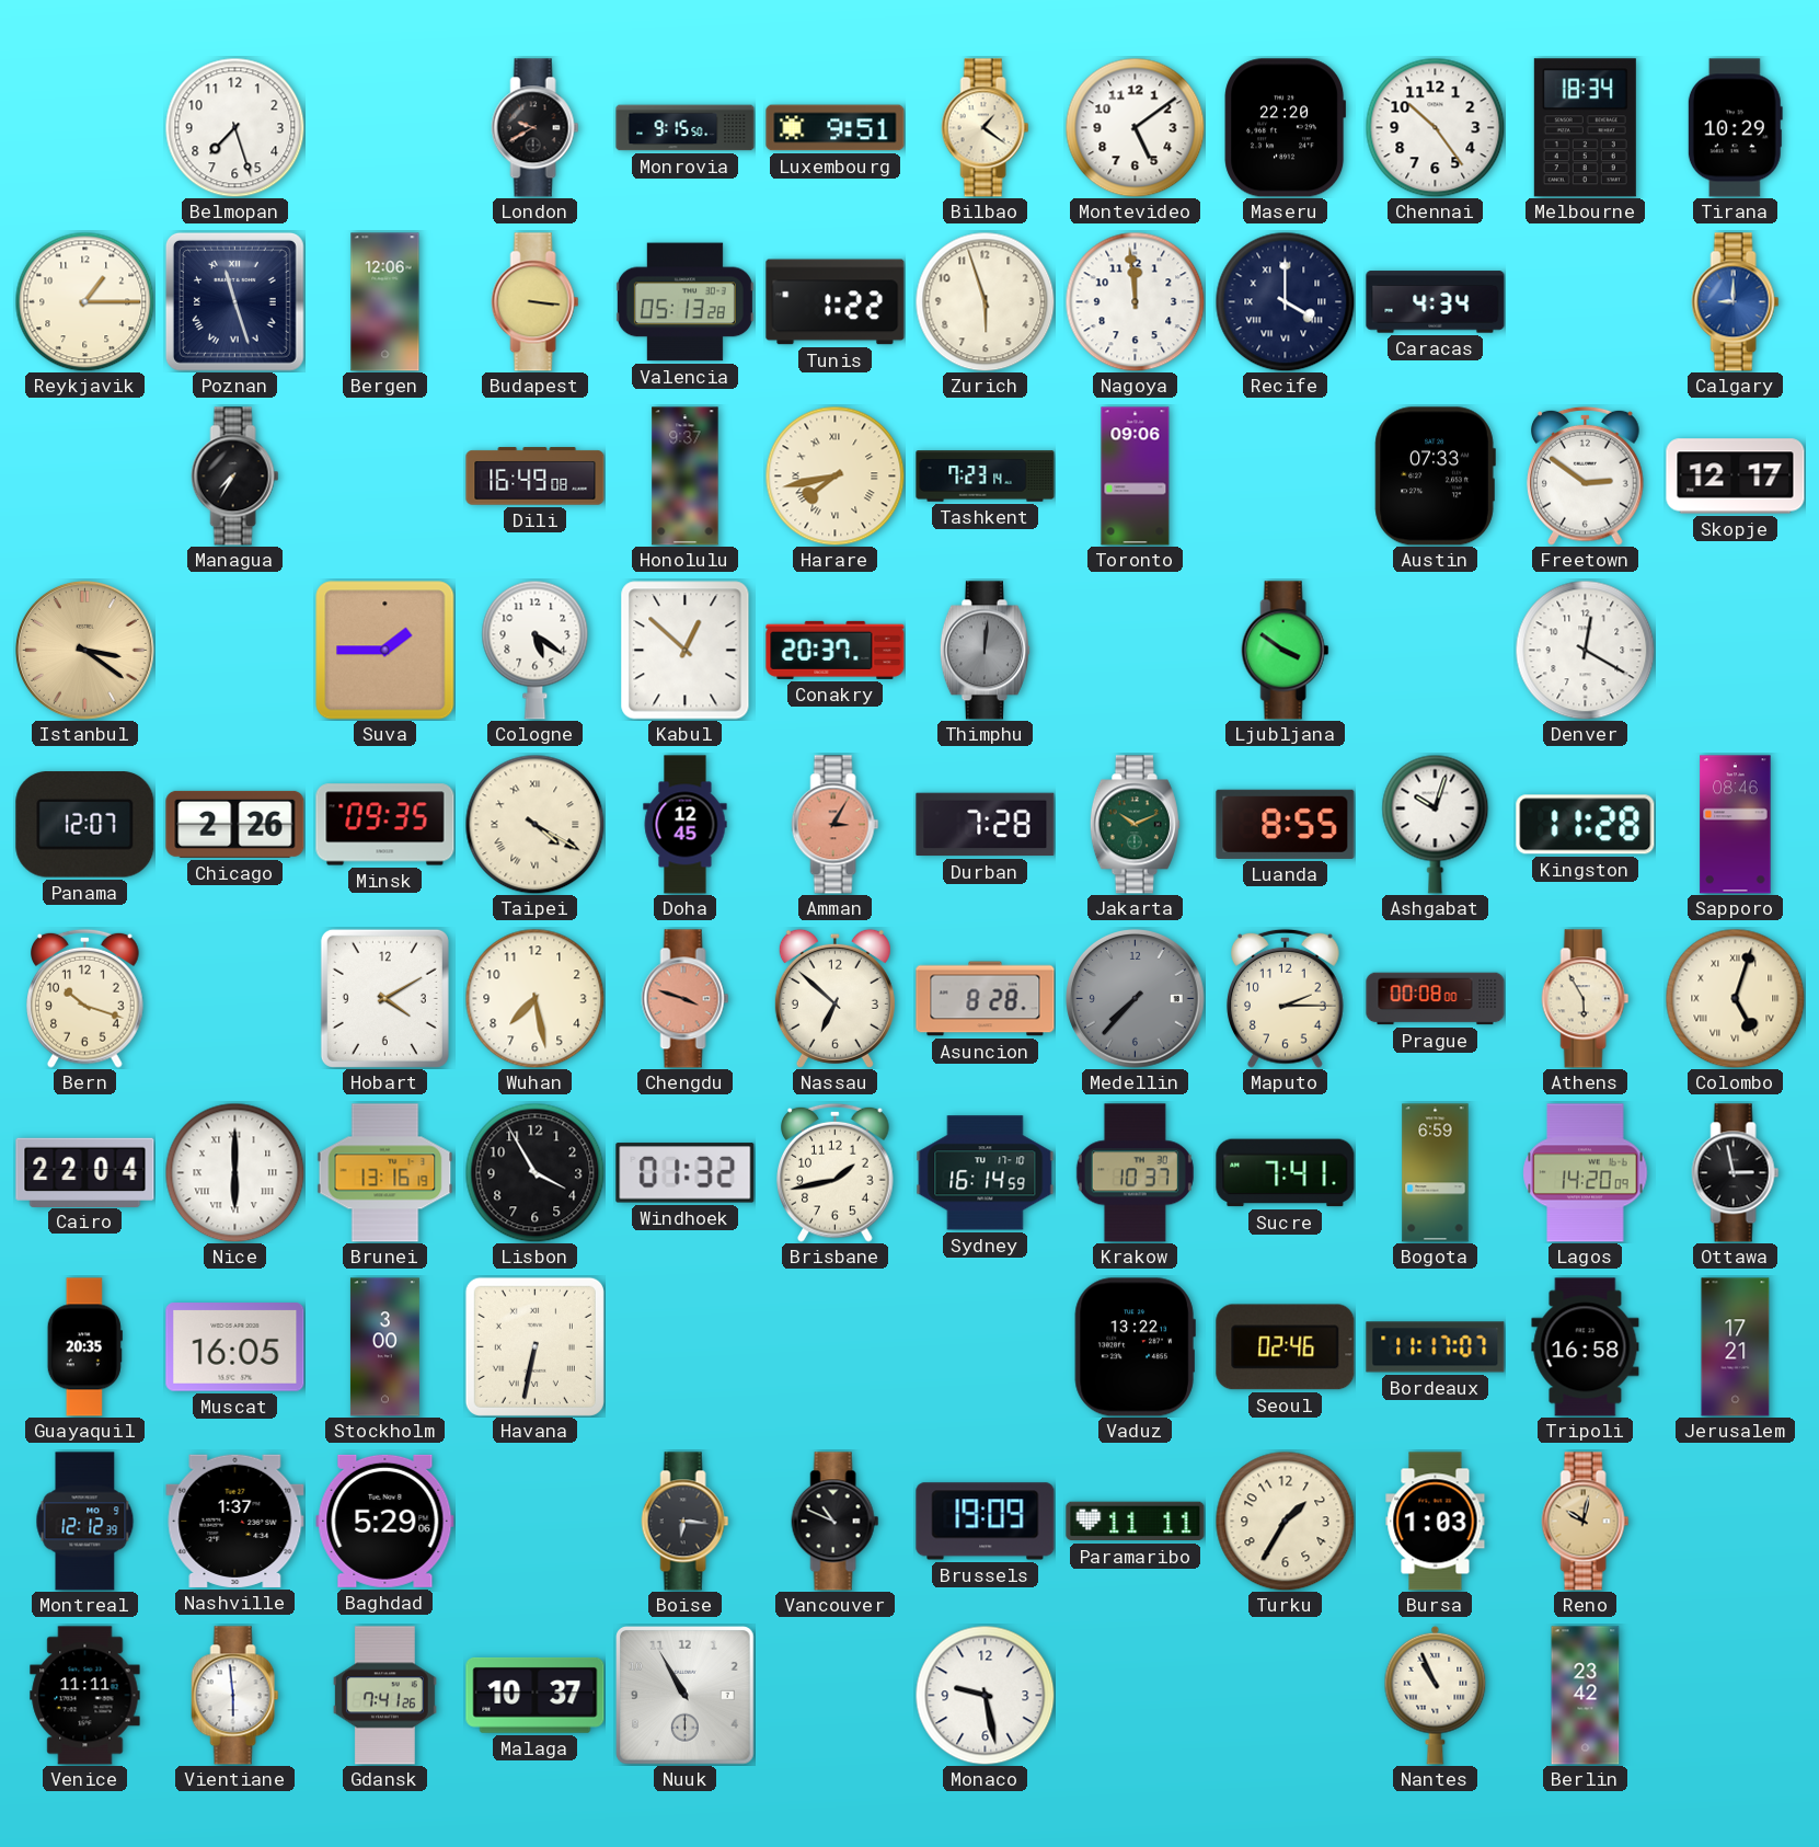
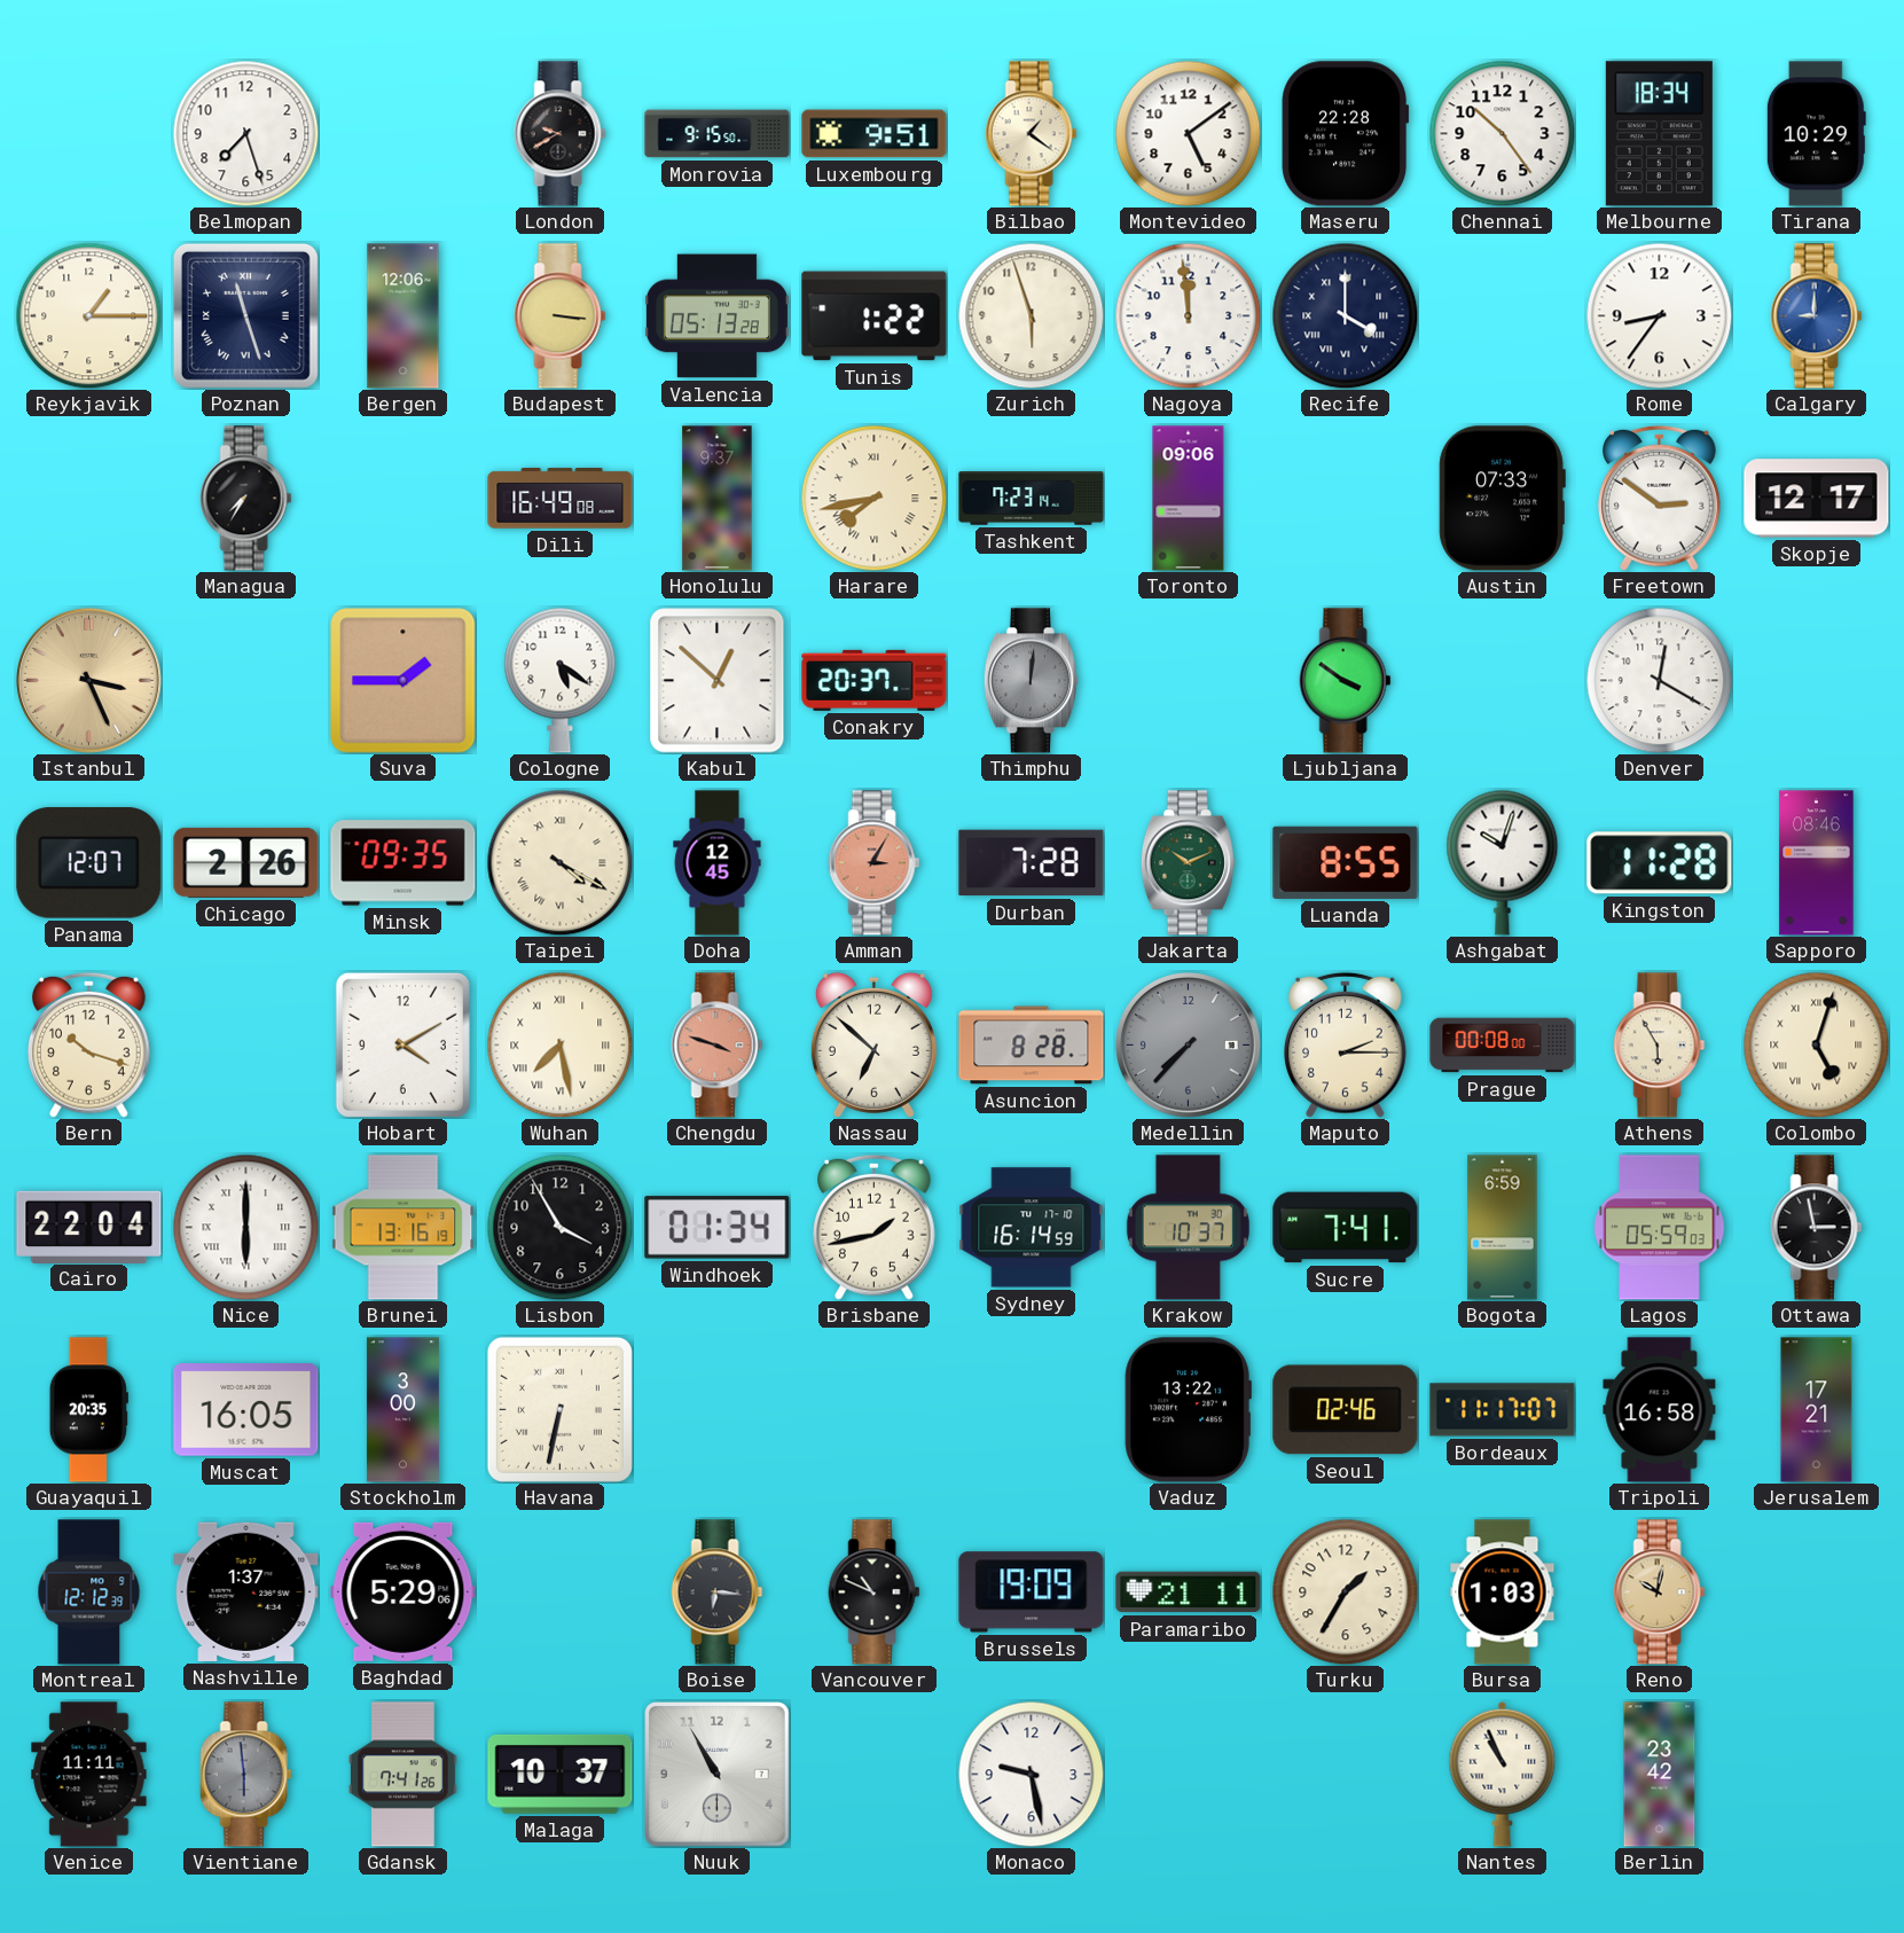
Maseru: 22:20 -> 22:28
Caracas: 4:34 -> none
Rome: none -> 8:36
Istanbul: 3:21 -> 3:26
Wuhan numerals: Arabic -> Roman
Windhoek: 01:32 -> 01:34
Lagos: 14:20 -> 05:59
Paramaribo: 11:11 -> 21:11
Vientiane dial: white -> grey
